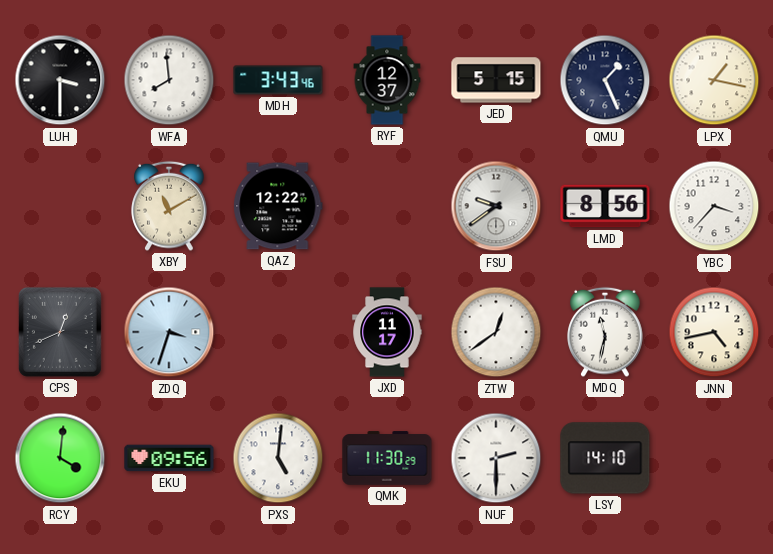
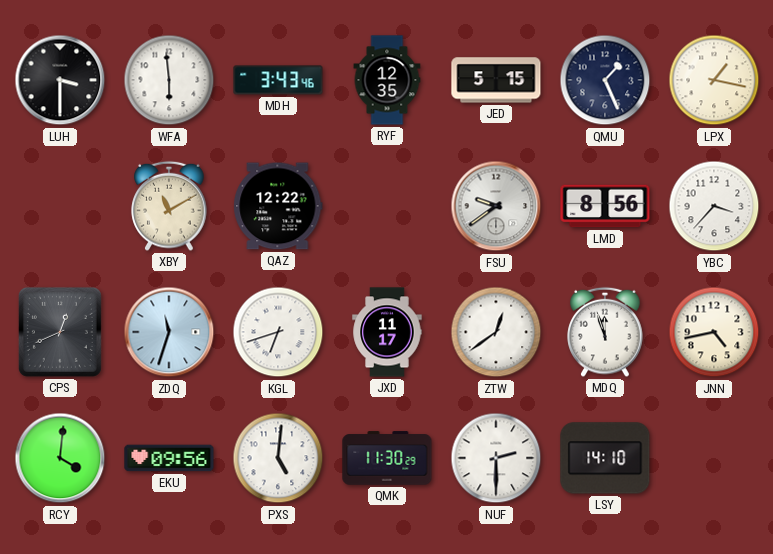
WFA: 7:59 -> 5:59
RYF: 12:37 -> 12:35
ZDQ: 3:33 -> 11:33
KGL: none -> 6:42
MDQ: 11:32 -> 11:57
